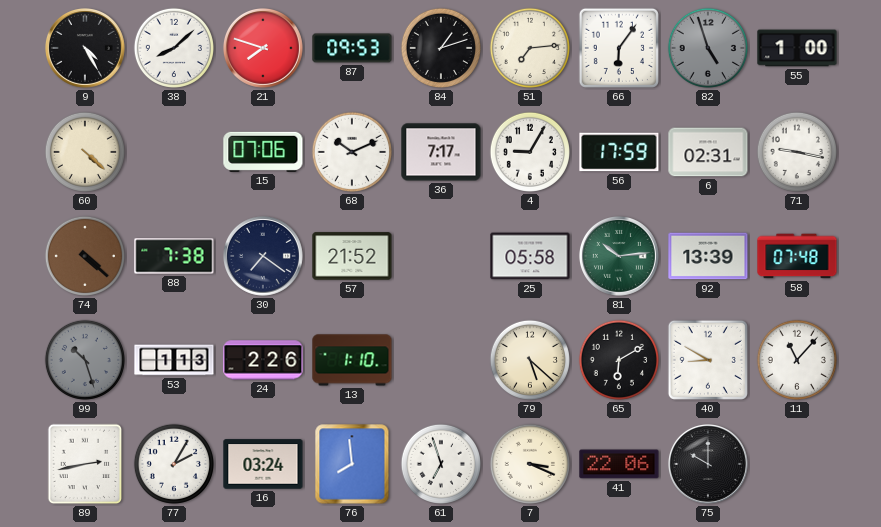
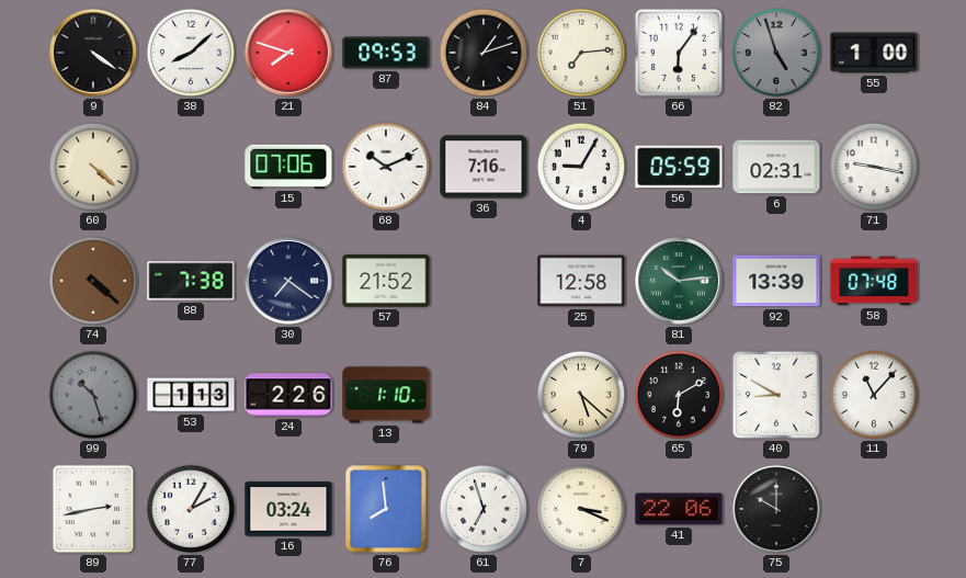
9: 4:25 -> 4:21
36: 7:17 -> 7:16
56: 17:59 -> 05:59
25: 05:58 -> 12:58
